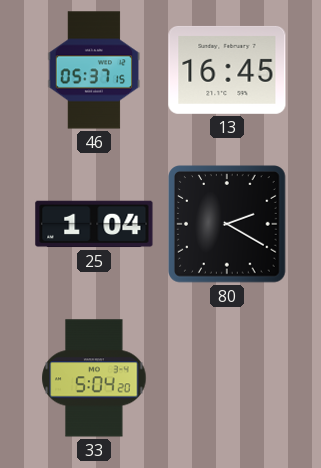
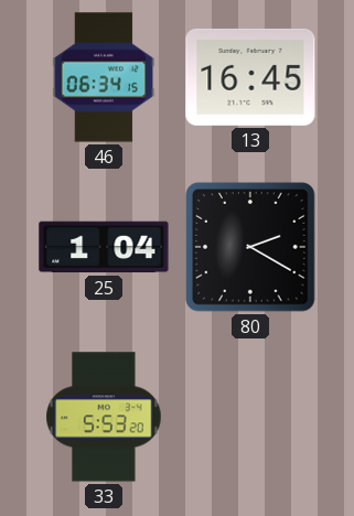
46: 05:37 -> 06:34
33: 5:04 -> 5:53
